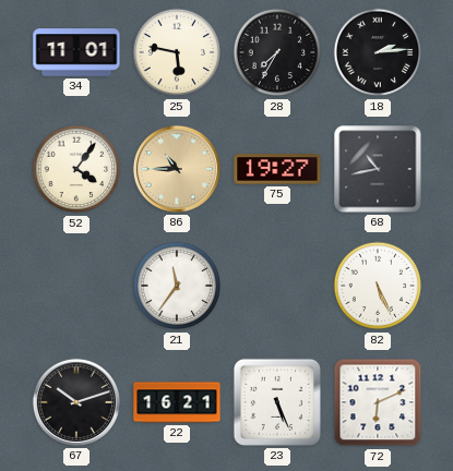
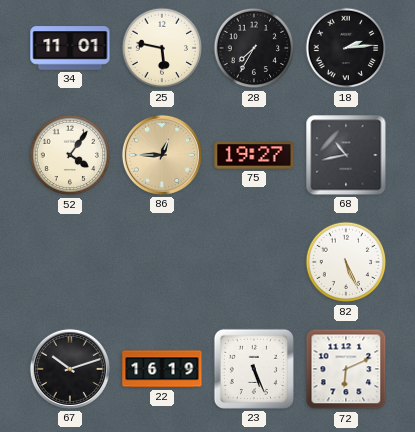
86: 10:45 -> 12:45
21: 11:36 -> none
22: 16:21 -> 16:19
